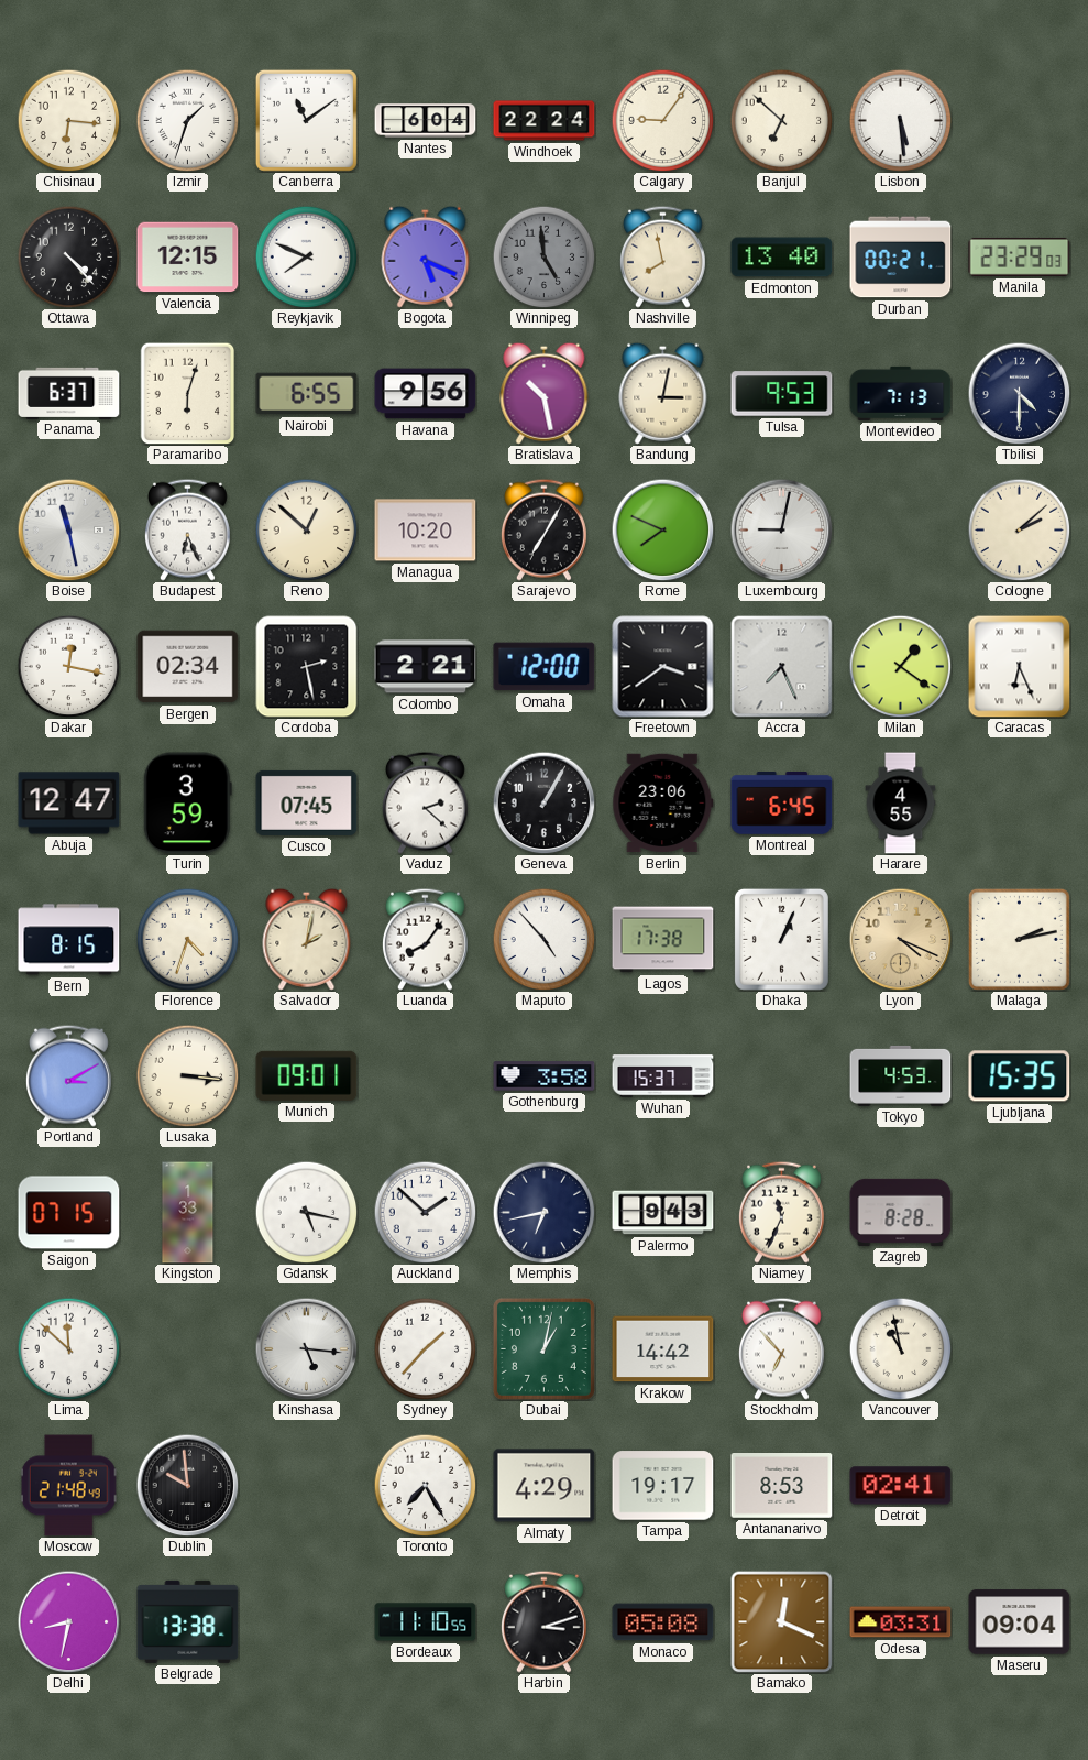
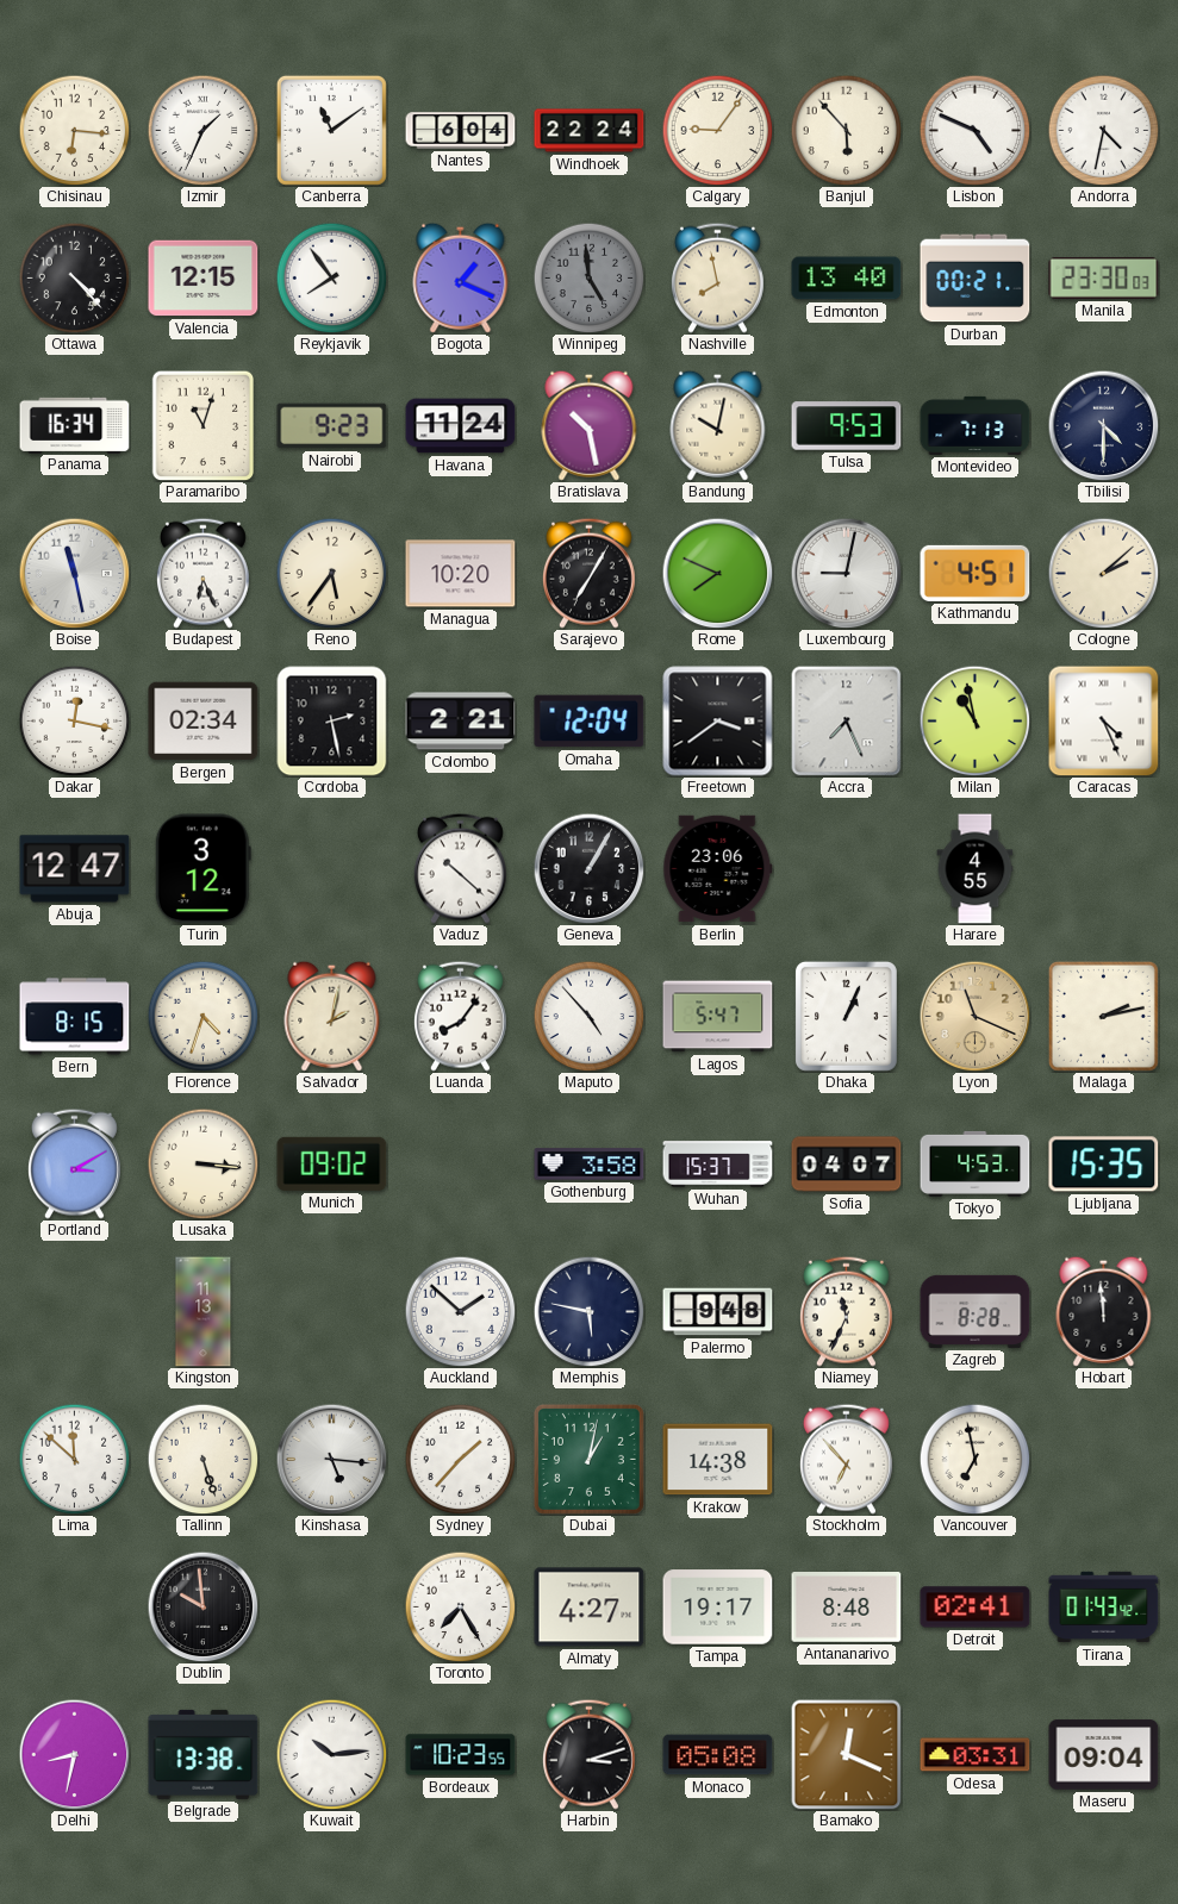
Izmir: 1:33 -> 1:34
Banjul: 6:52 -> 5:53
Lisbon: 5:29 -> 4:49
Andorra: none -> 4:32
Reykjavik: 7:49 -> 7:54
Bogota: 5:19 -> 1:19
Manila: 23:29 -> 23:30
Panama: 6:37 -> 16:34
Paramaribo: 6:03 -> 11:03
Nairobi: 6:55 -> 9:23
Havana: 9:56 -> 11:24
Bandung: 3:02 -> 10:02
Reno: 12:52 -> 5:36
Kathmandu: none -> 4:51
Omaha: 12:00 -> 12:04
Milan: 1:21 -> 10:58
Caracas: 6:26 -> 4:26
Turin: 3:59 -> 3:12
Cusco: 07:45 -> none
Vaduz: 2:22 -> 10:22
Montreal: 6:45 -> none
Lagos: 17:38 -> 5:47
Lyon: 4:19 -> 11:19
Munich: 09:01 -> 09:02
Sofia: none -> 04:07
Saigon: 07:15 -> none
Kingston: 1:33 -> 11:13
Gdansk: 5:17 -> none
Memphis: 6:43 -> 5:47
Palermo: 9:43 -> 9:48
Hobart: none -> 11:59
Tallinn: none -> 5:27
Krakow: 14:42 -> 14:38
Vancouver: 10:58 -> 6:58
Moscow: 21:48 -> none
Almaty: 4:29 -> 4:27
Antananarivo: 8:53 -> 8:48
Tirana: none -> 01:43
Kuwait: none -> 10:14
Bordeaux: 11:10 -> 10:23
